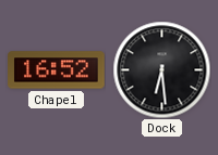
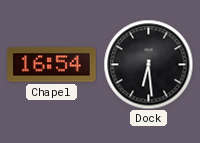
Chapel: 16:52 -> 16:54
